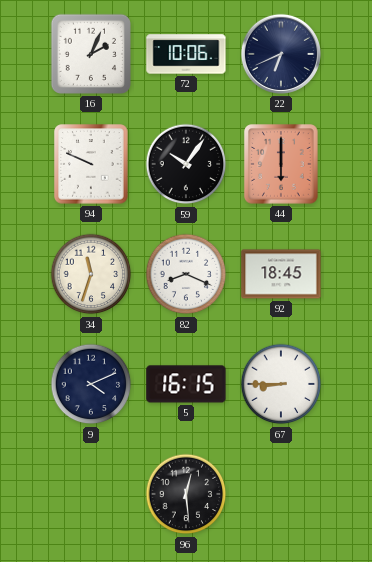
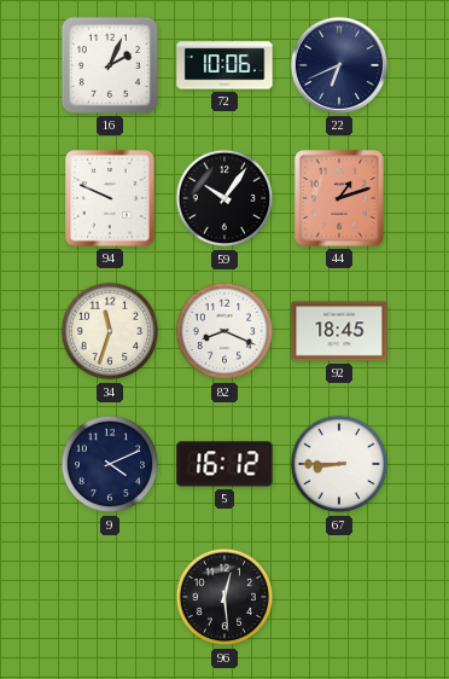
44: 6:00 -> 1:12
5: 16:15 -> 16:12
